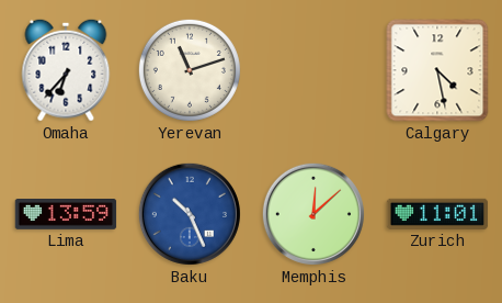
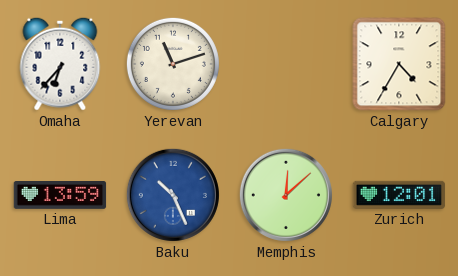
Calgary: 4:28 -> 4:35
Zurich: 11:01 -> 12:01
